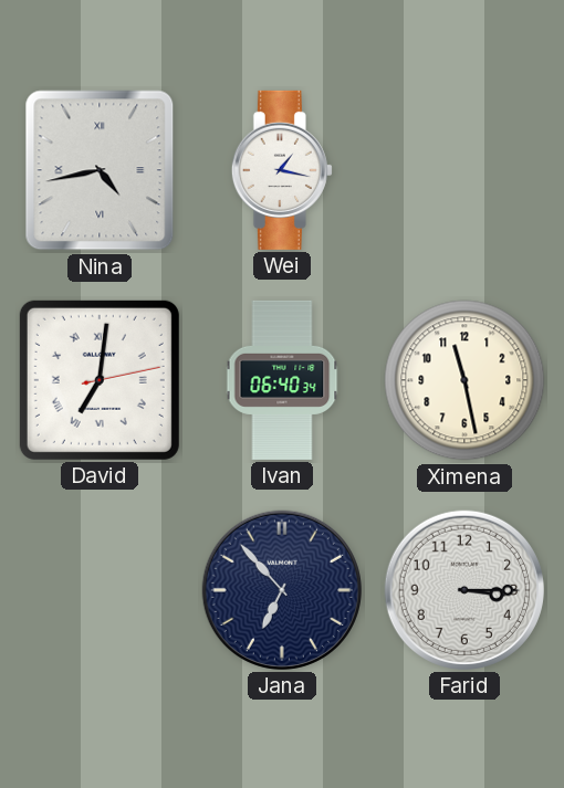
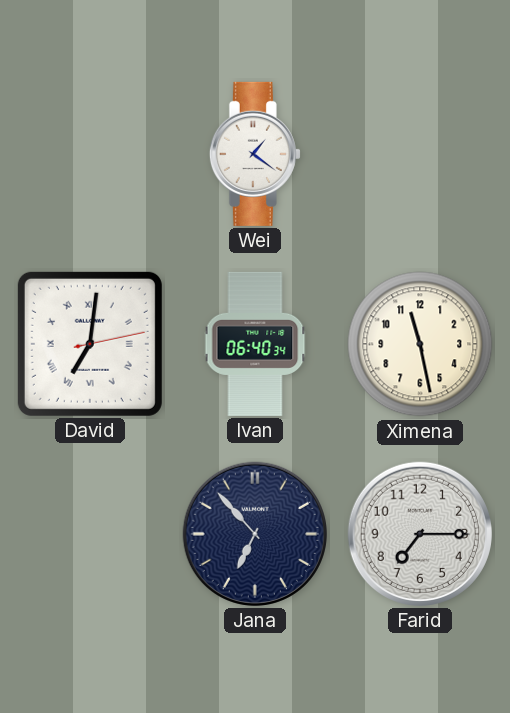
Nina: 4:43 -> none
Wei: 1:17 -> 1:21
Farid: 3:15 -> 7:15
